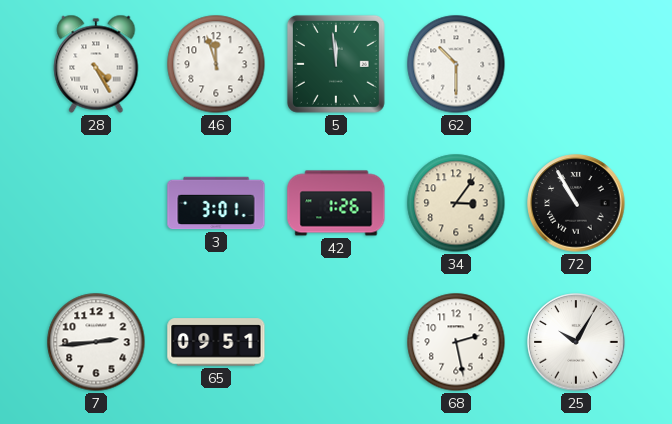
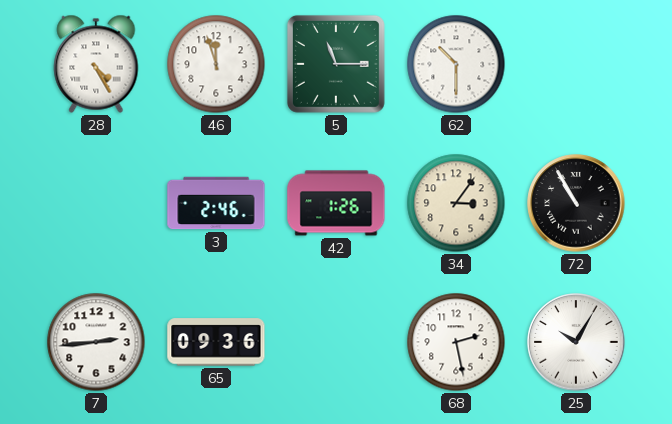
5: 11:59 -> 11:15
3: 3:01 -> 2:46
65: 09:51 -> 09:36
